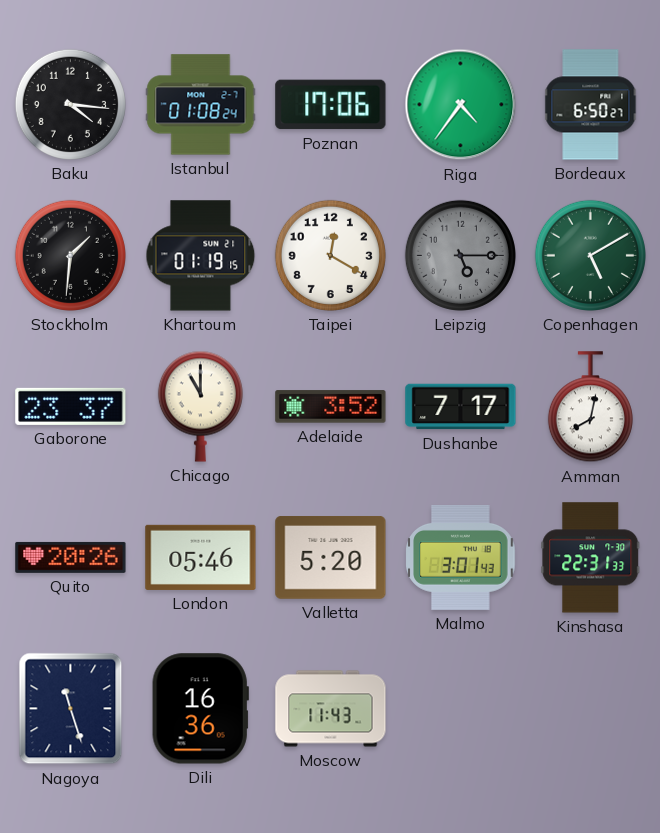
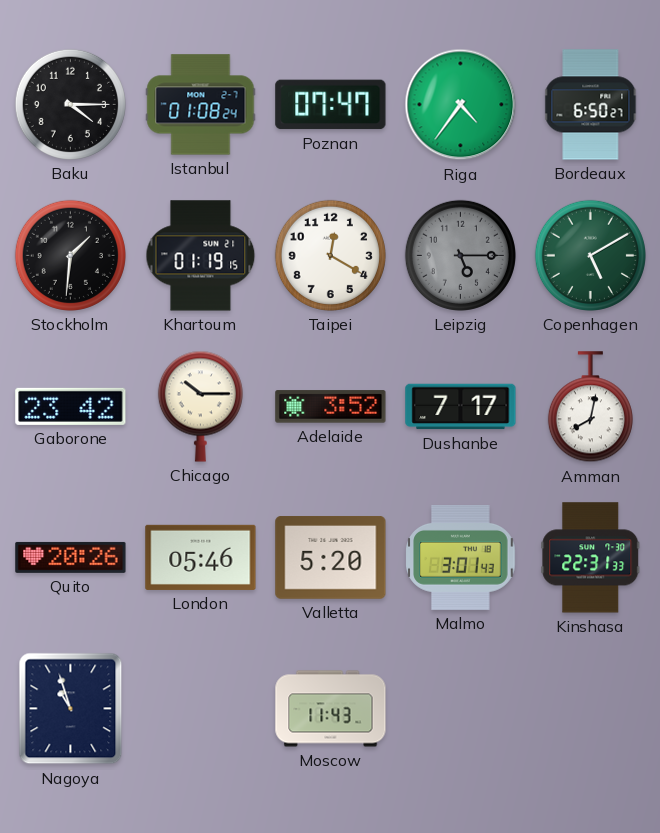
Baku: 4:16 -> 4:15
Poznan: 17:06 -> 07:47
Gaborone: 23:37 -> 23:42
Chicago: 11:00 -> 10:15
Nagoya: 11:27 -> 10:57
Dili: 16:36 -> none
